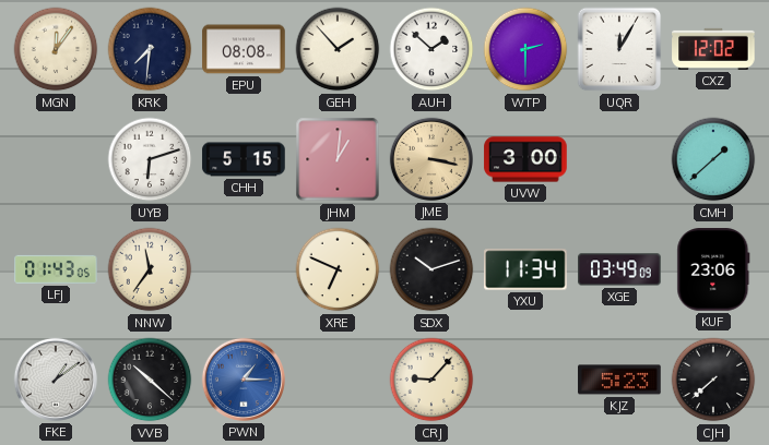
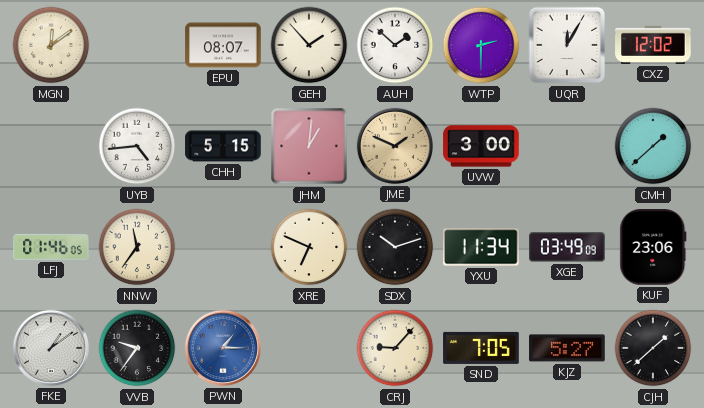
MGN: 12:06 -> 12:09
KRK: 7:31 -> none
EPU: 08:08 -> 08:07
UYB: 6:12 -> 4:44
JME: 3:17 -> 1:49
LFJ: 01:43 -> 01:46
VVB: 10:22 -> 9:36
SND: none -> 7:05
KJZ: 5:23 -> 5:27
CJH: 7:38 -> 1:38
